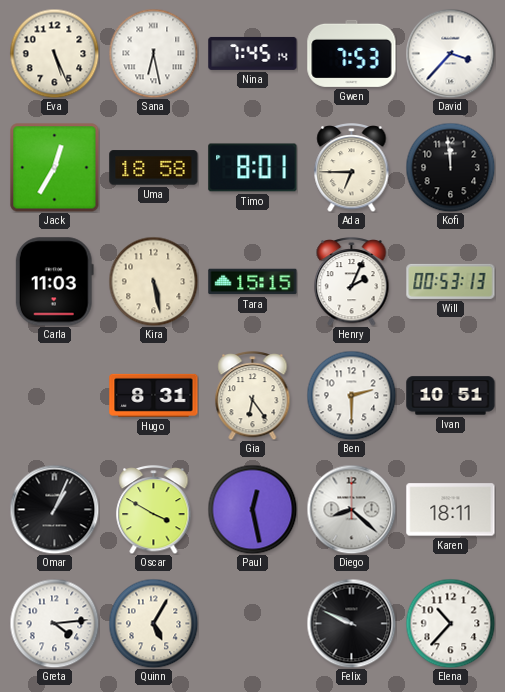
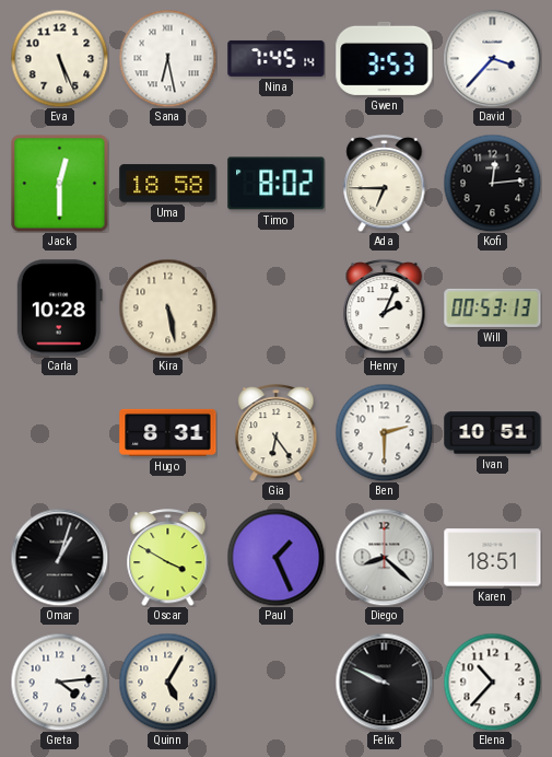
Gwen: 7:53 -> 3:53
Jack: 12:35 -> 12:30
Timo: 8:01 -> 8:02
Kofi: 11:59 -> 12:14
Carla: 11:03 -> 10:28
Tara: 15:15 -> none
Omar: 1:04 -> 1:03
Paul: 12:28 -> 1:26
Karen: 18:11 -> 18:51
